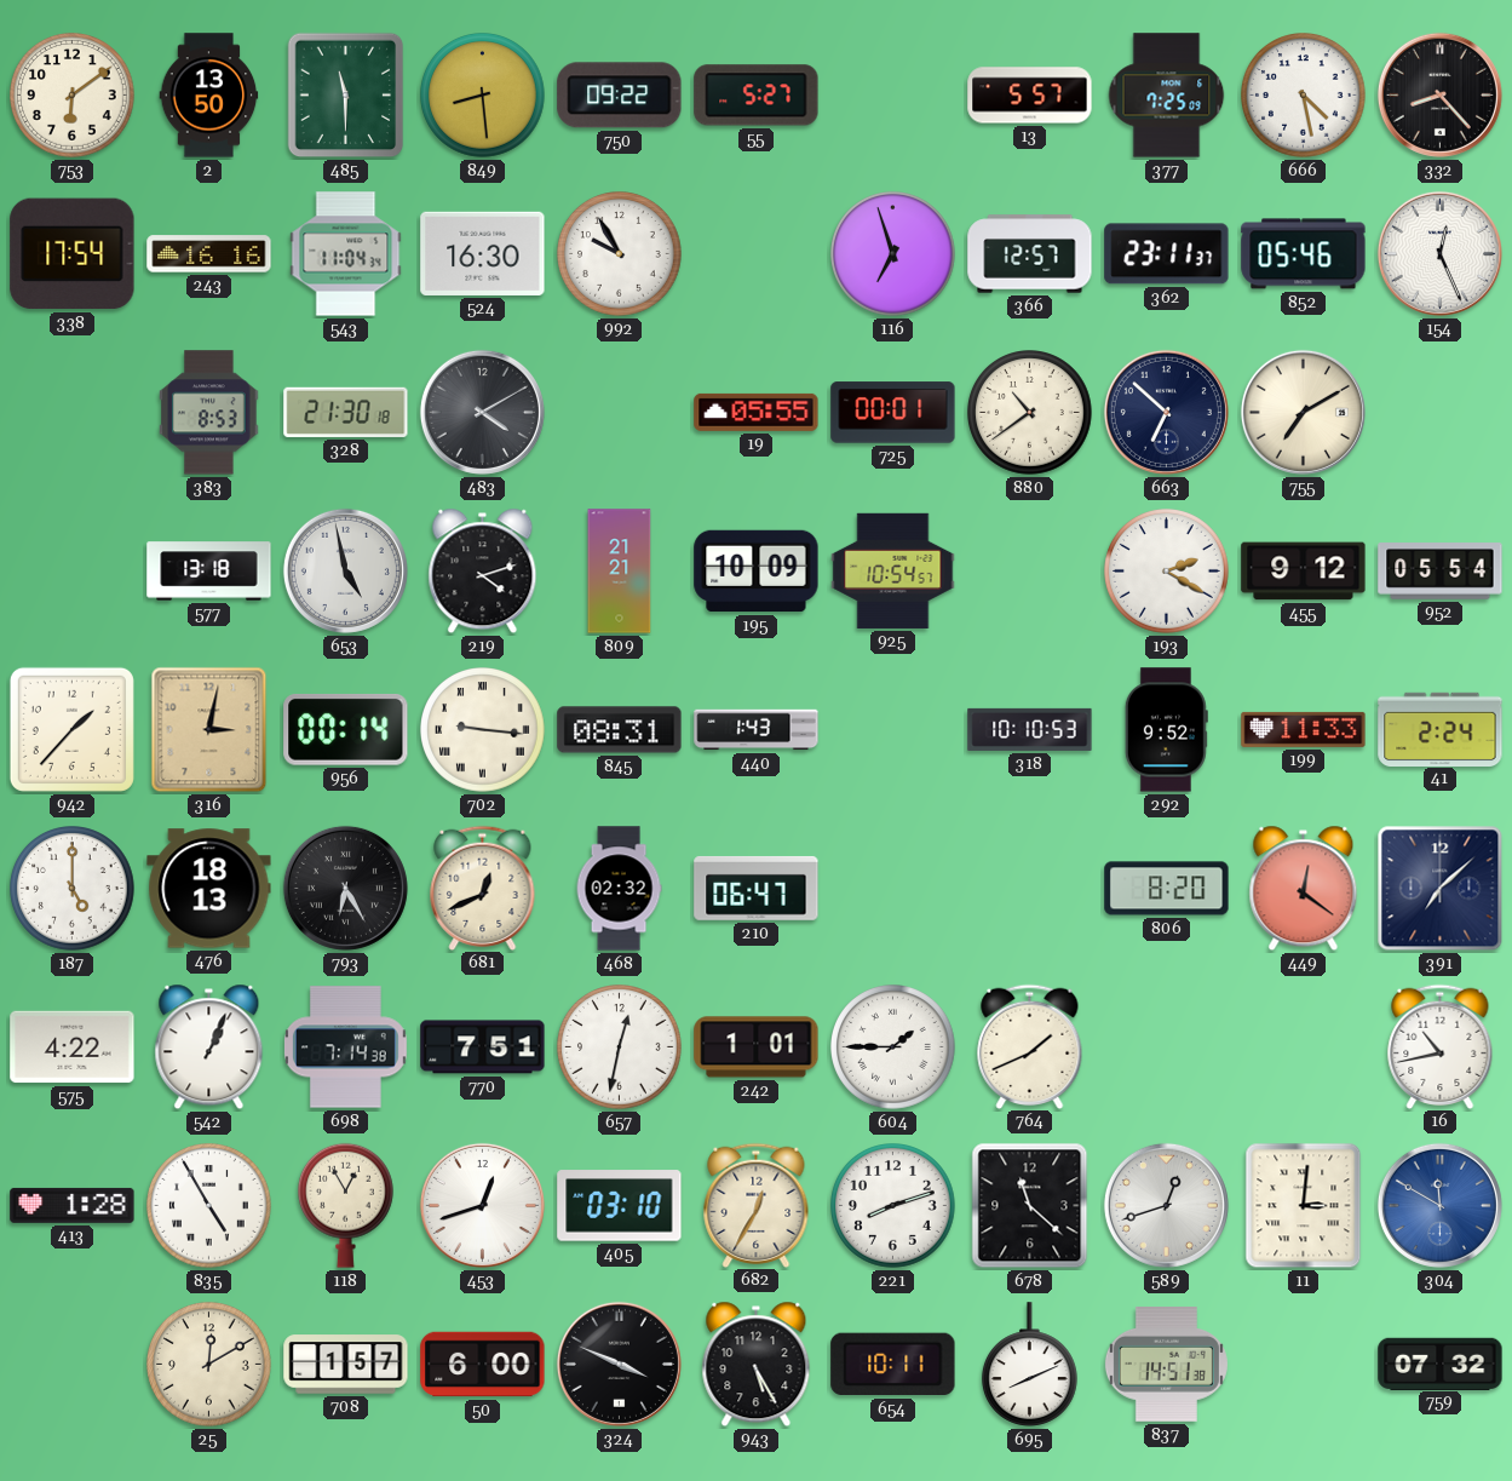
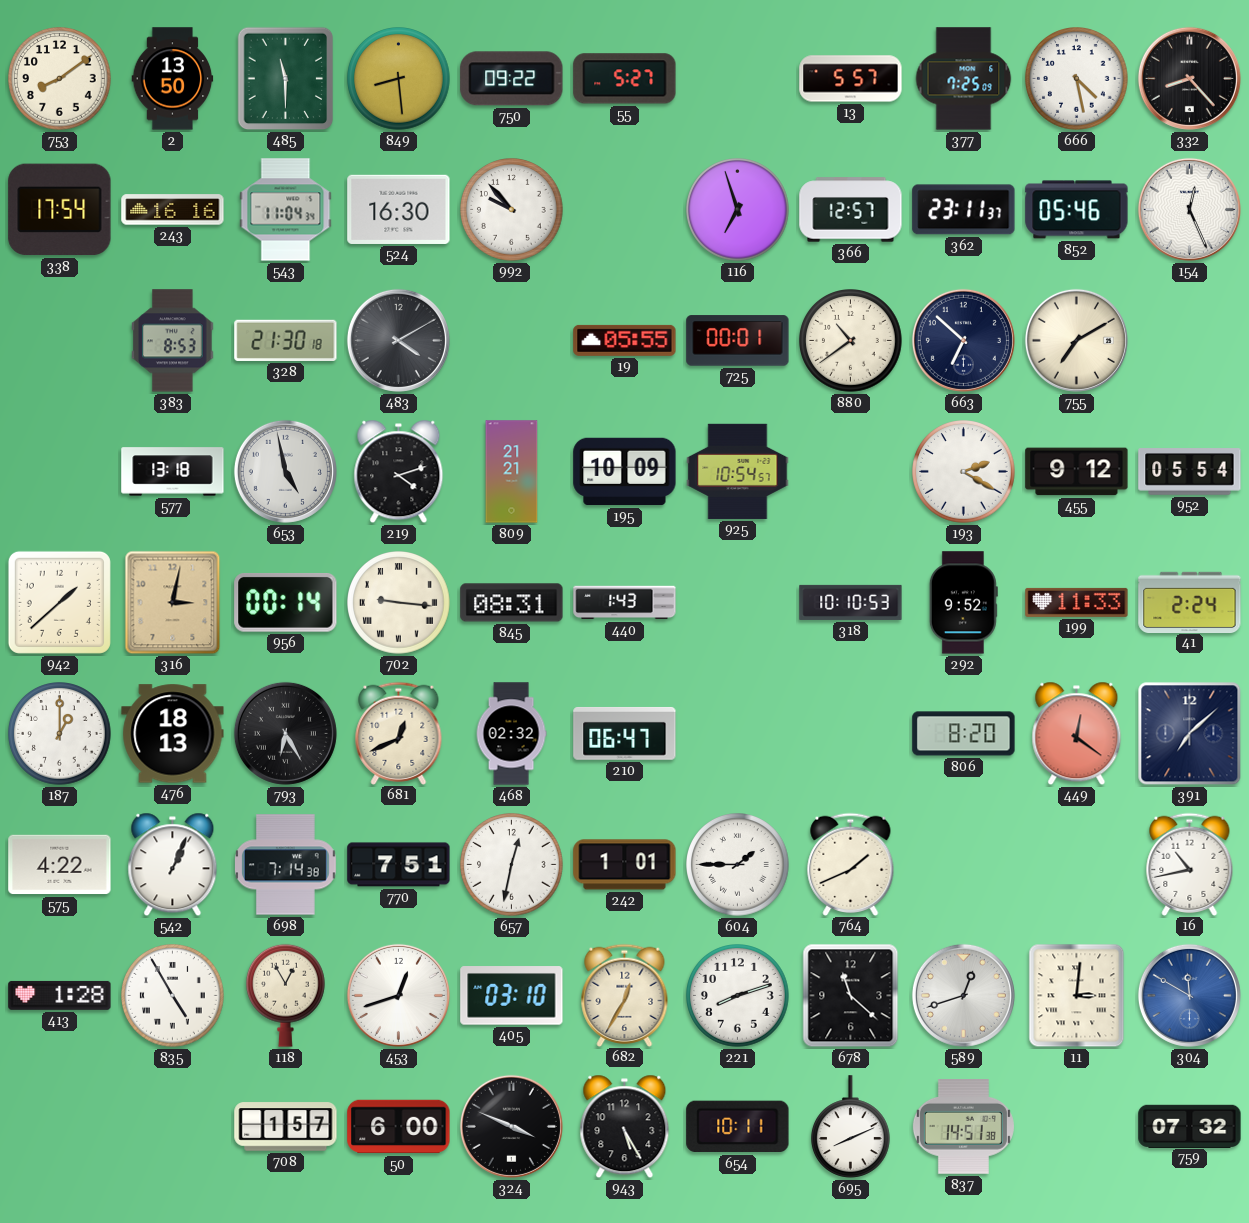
753: 6:09 -> 8:09
992: 9:55 -> 9:53
942: 1:37 -> 1:38
187: 5:00 -> 1:00
25: 12:10 -> none
